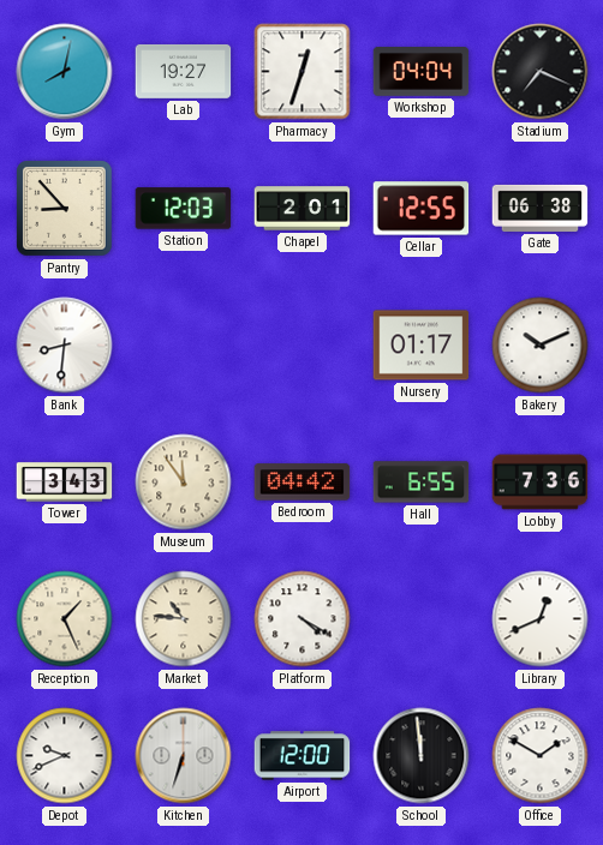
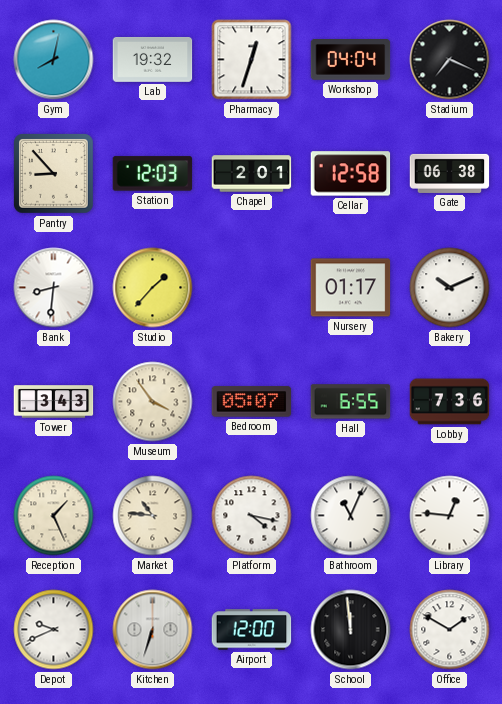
Lab: 19:27 -> 19:32
Cellar: 12:55 -> 12:58
Studio: none -> 1:37
Museum: 11:54 -> 3:54
Bedroom: 04:42 -> 05:07
Platform: 4:20 -> 4:17
Bathroom: none -> 11:04
Library: 12:41 -> 12:46
